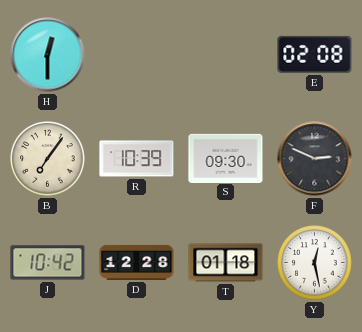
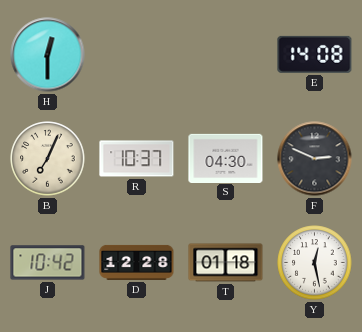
E: 02:08 -> 14:08
B: 7:06 -> 7:04
R: 10:39 -> 10:37
S: 09:30 -> 04:30
